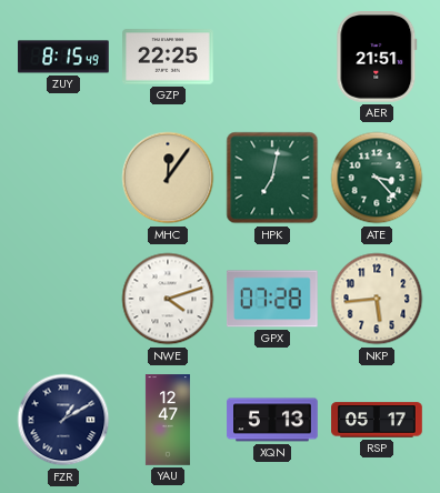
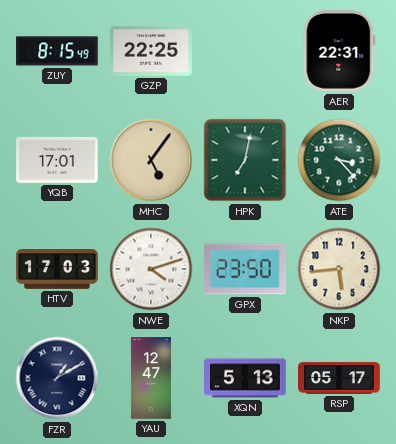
AER: 21:51 -> 22:31
YQB: none -> 17:01
MHC: 12:06 -> 5:06
HTV: none -> 17:03
GPX: 07:28 -> 23:50
